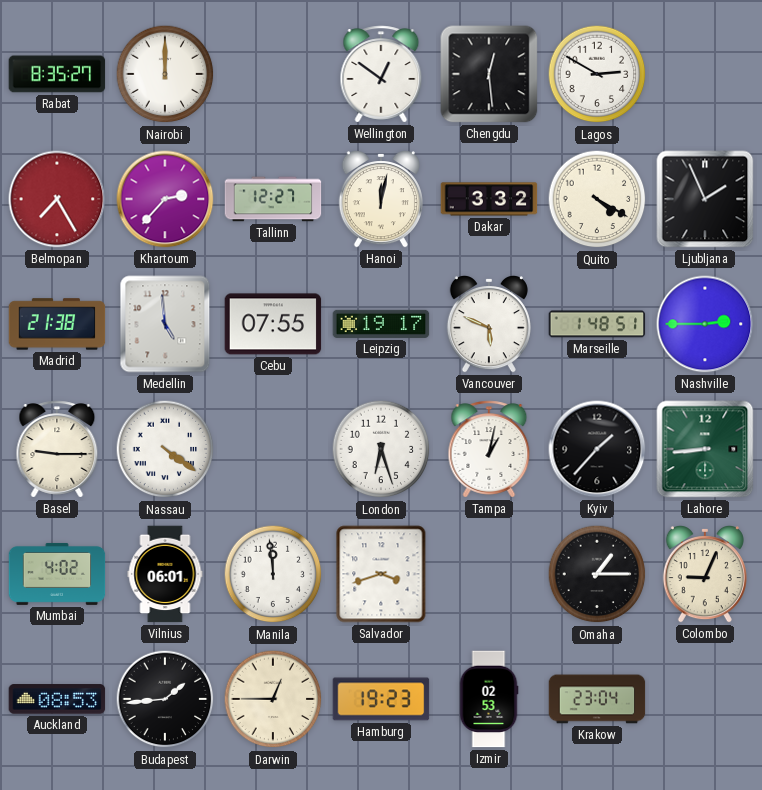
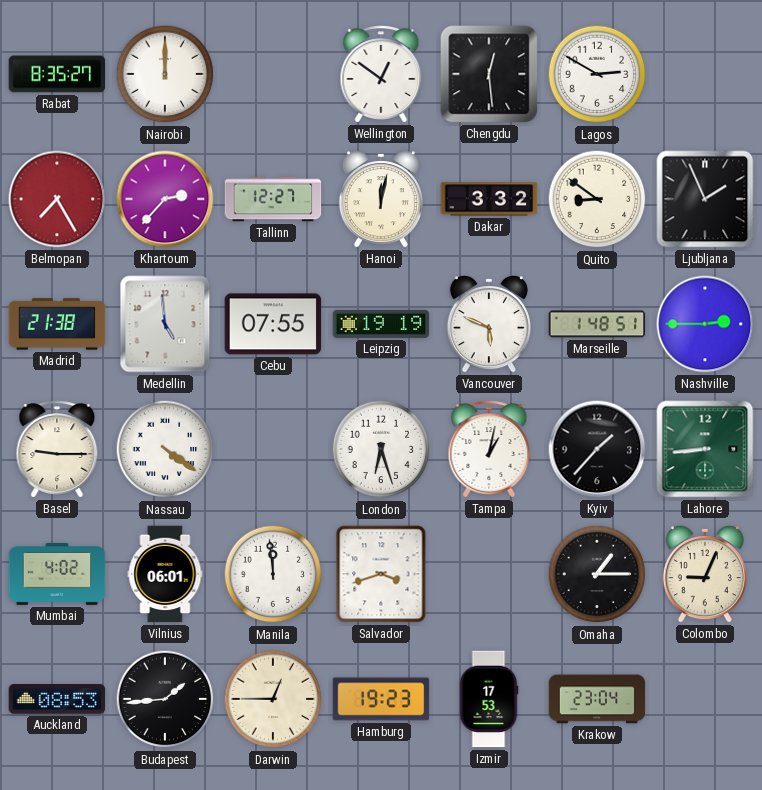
Quito: 4:20 -> 8:51
Leipzig: 19:17 -> 19:19
Izmir: 02:53 -> 17:53
